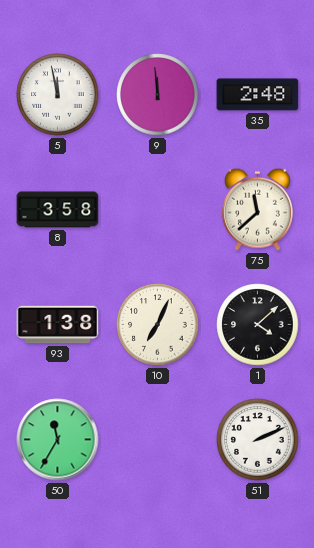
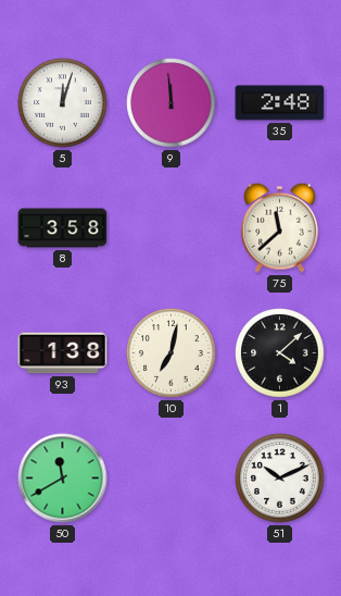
5: 11:58 -> 12:03
10: 7:04 -> 7:02
50: 11:35 -> 11:40
51: 2:11 -> 10:11
